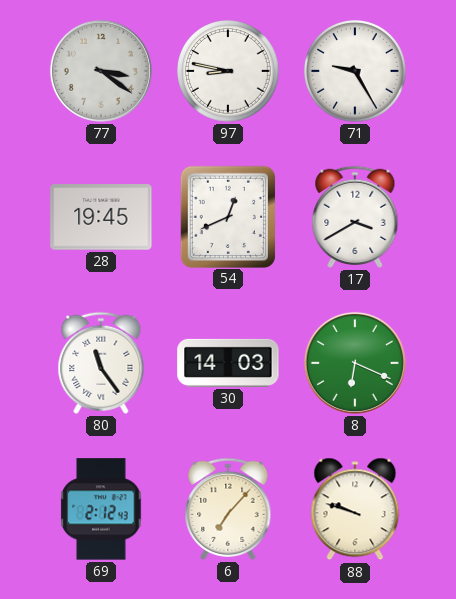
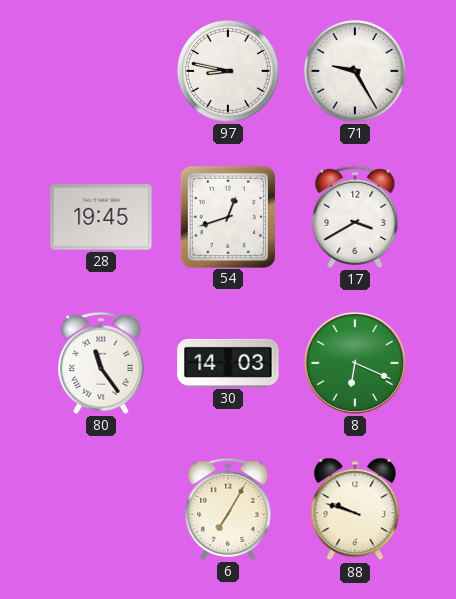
77: 3:21 -> none
54: 12:41 -> 12:42
69: 2:12 -> none
6: 7:07 -> 7:05
